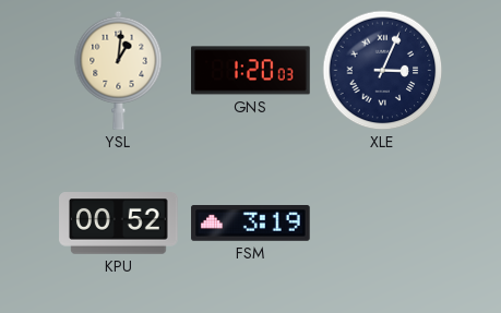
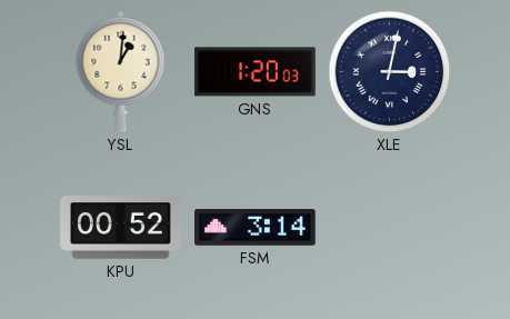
XLE: 3:04 -> 3:02
FSM: 3:19 -> 3:14
